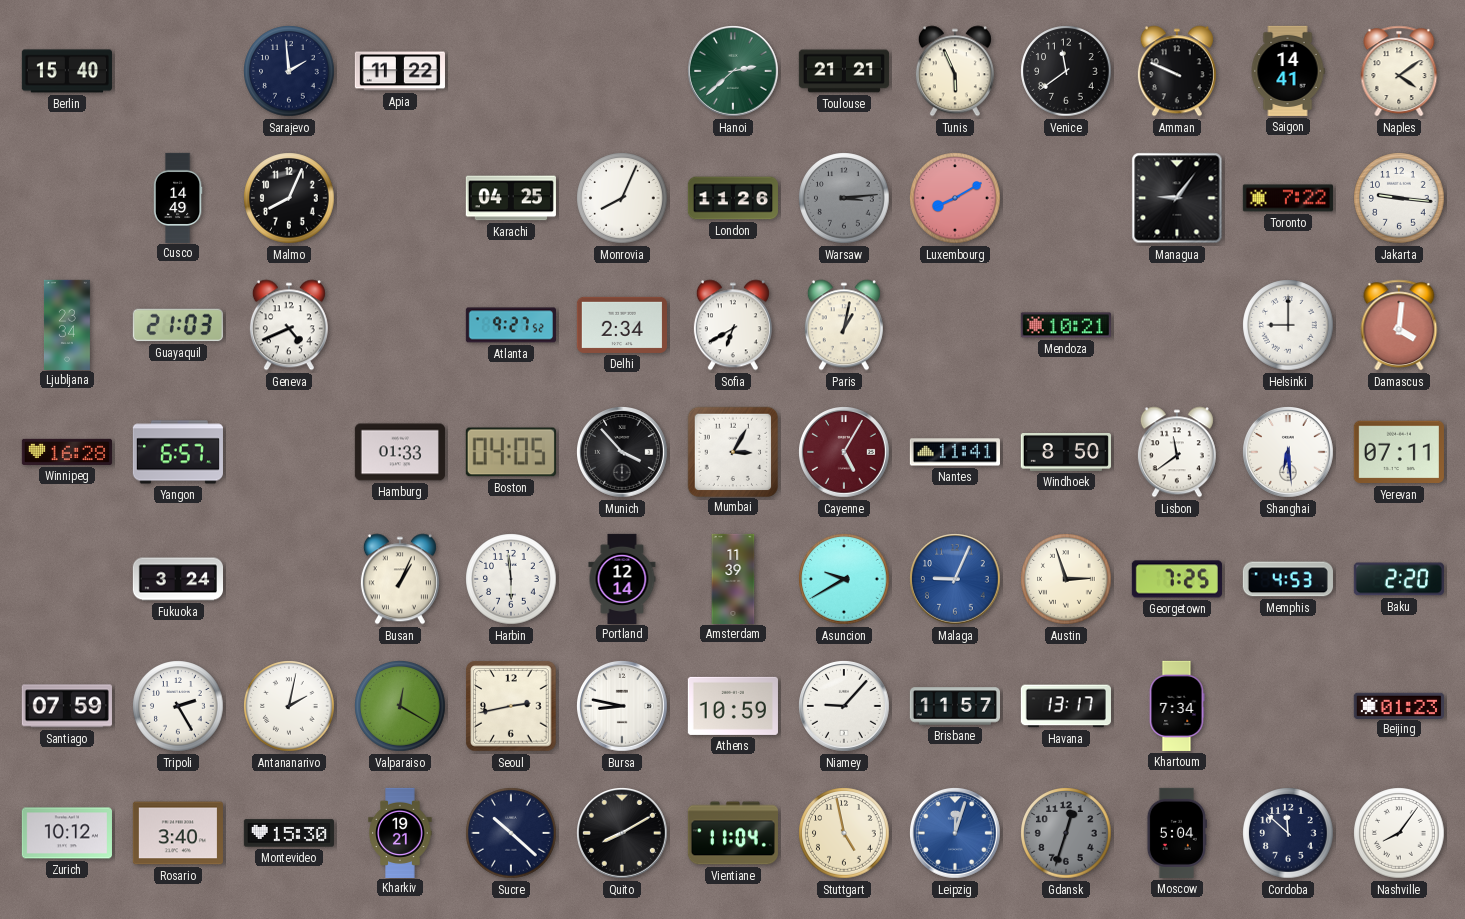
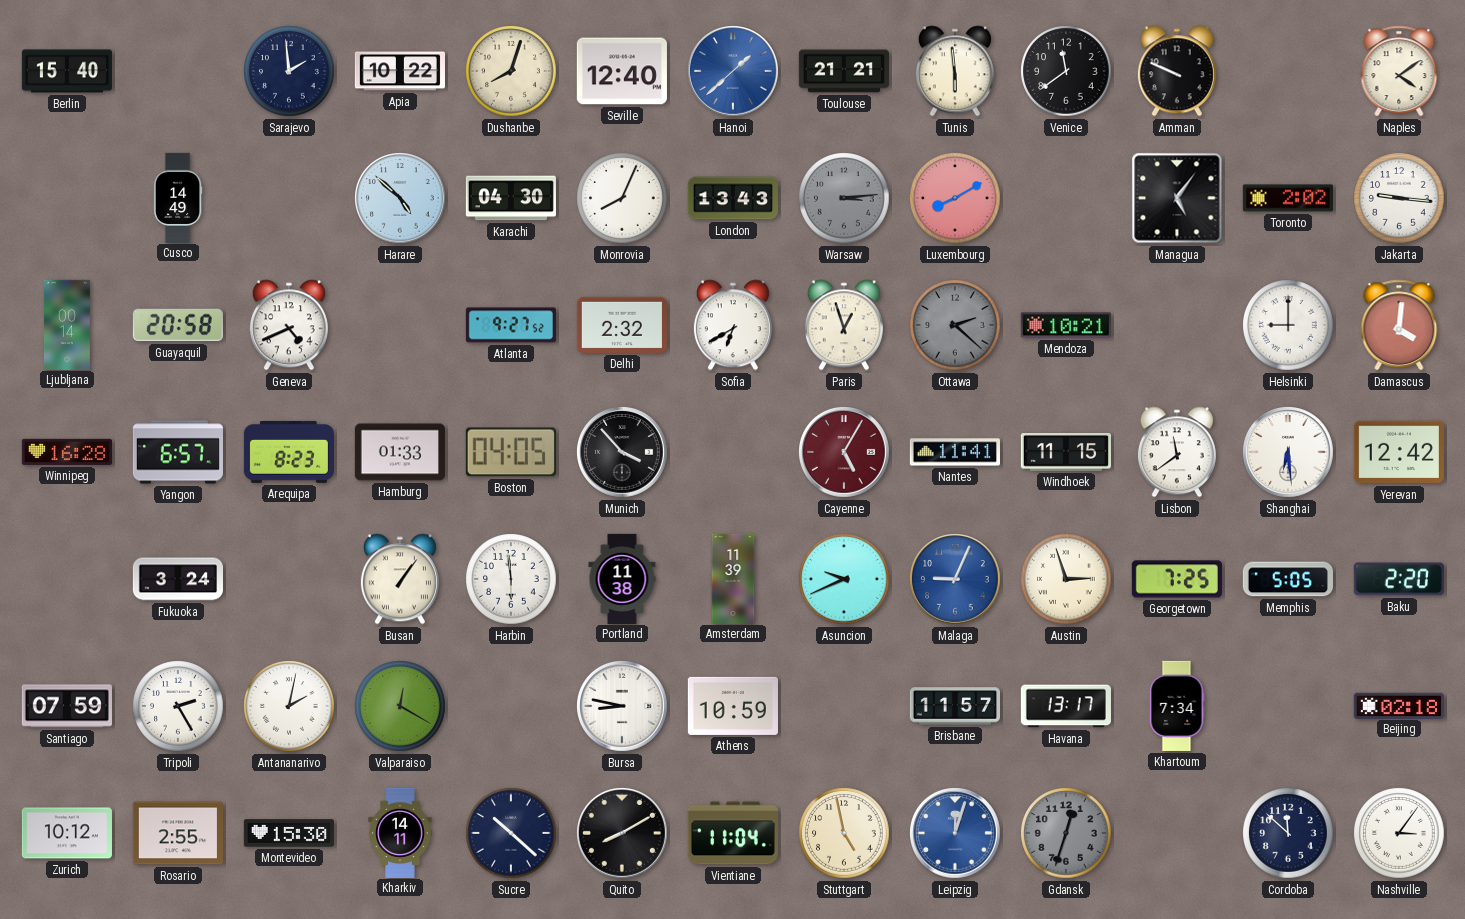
Apia: 11:22 -> 10:22
Dushanbe: none -> 8:03
Seville: none -> 12:40
Hanoi: 2:38 -> 1:38
Hanoi dial: green -> blue
Tunis: 5:56 -> 5:59
Saigon: 14:41 -> none
Malmo: 8:04 -> none
Harare: none -> 4:52
Karachi: 04:25 -> 04:30
London: 11:26 -> 13:43
Managua: 9:06 -> 5:06
Toronto: 7:22 -> 2:02
Ljubljana: 23:34 -> 00:14
Guayaquil: 21:03 -> 20:58
Delhi: 2:34 -> 2:32
Paris: 1:02 -> 12:57
Ottawa: none -> 2:22
Arequipa: none -> 8:23
Mumbai: 3:05 -> none
Windhoek: 8:50 -> 11:15
Yerevan: 07:11 -> 12:42
Busan: 1:04 -> 1:06
Portland: 12:14 -> 11:38
Asuncion: 9:40 -> 9:41
Memphis: 4:53 -> 5:05
Seoul: 2:43 -> none
Niamey: 9:07 -> none
Beijing: 01:23 -> 02:18
Rosario: 3:40 -> 2:55
Kharkiv: 19:21 -> 14:11
Moscow: 5:04 -> none
Nashville: 8:06 -> 3:06
